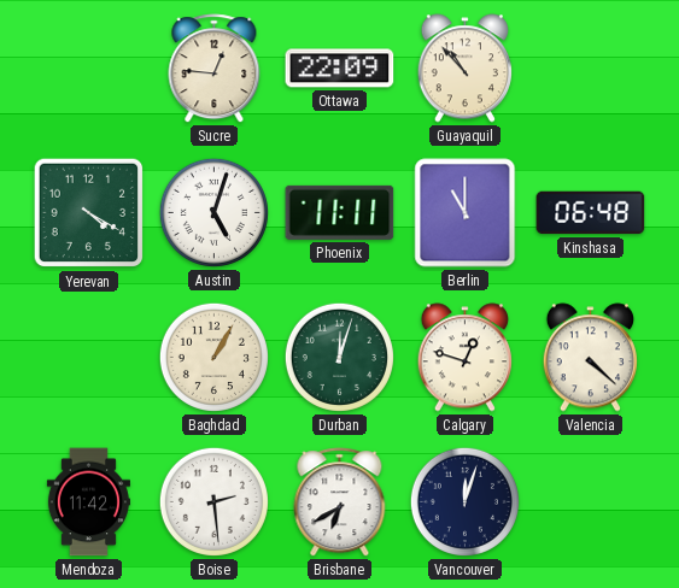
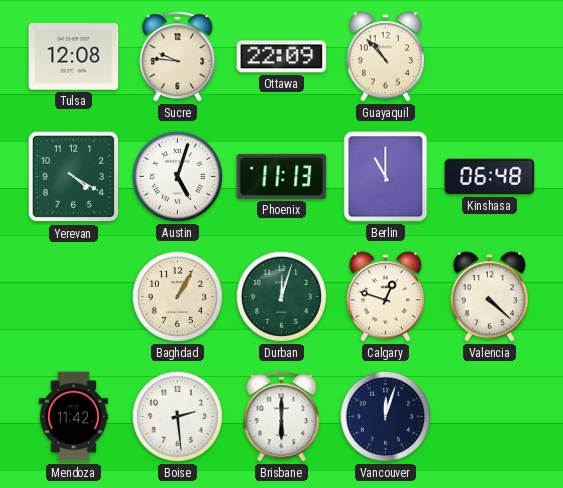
Tulsa: none -> 12:08
Sucre: 12:46 -> 9:46
Phoenix: 11:11 -> 11:13
Brisbane: 6:40 -> 6:00
